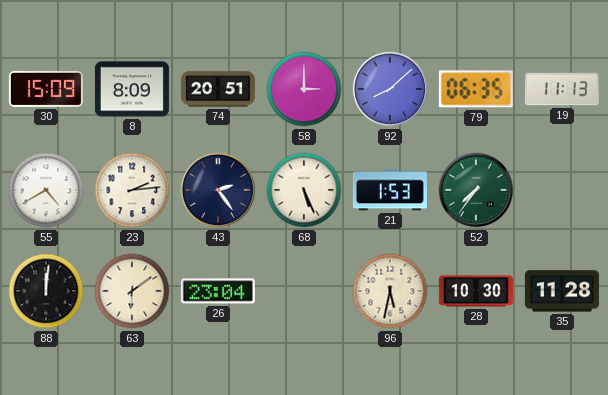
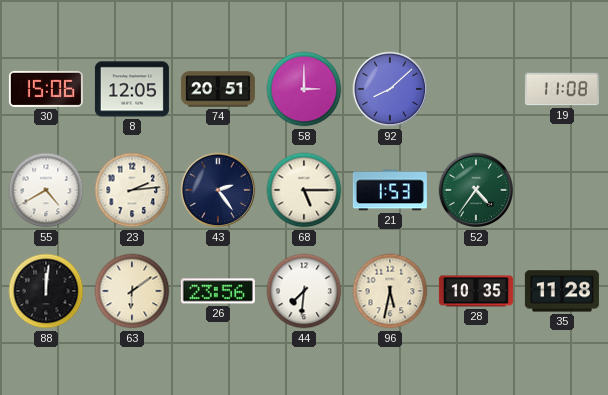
30: 15:09 -> 15:06
8: 8:09 -> 12:05
79: 06:35 -> none
19: 11:13 -> 11:08
68: 5:26 -> 5:15
52: 7:36 -> 4:36
26: 23:04 -> 23:56
44: none -> 7:31
28: 10:30 -> 10:35
